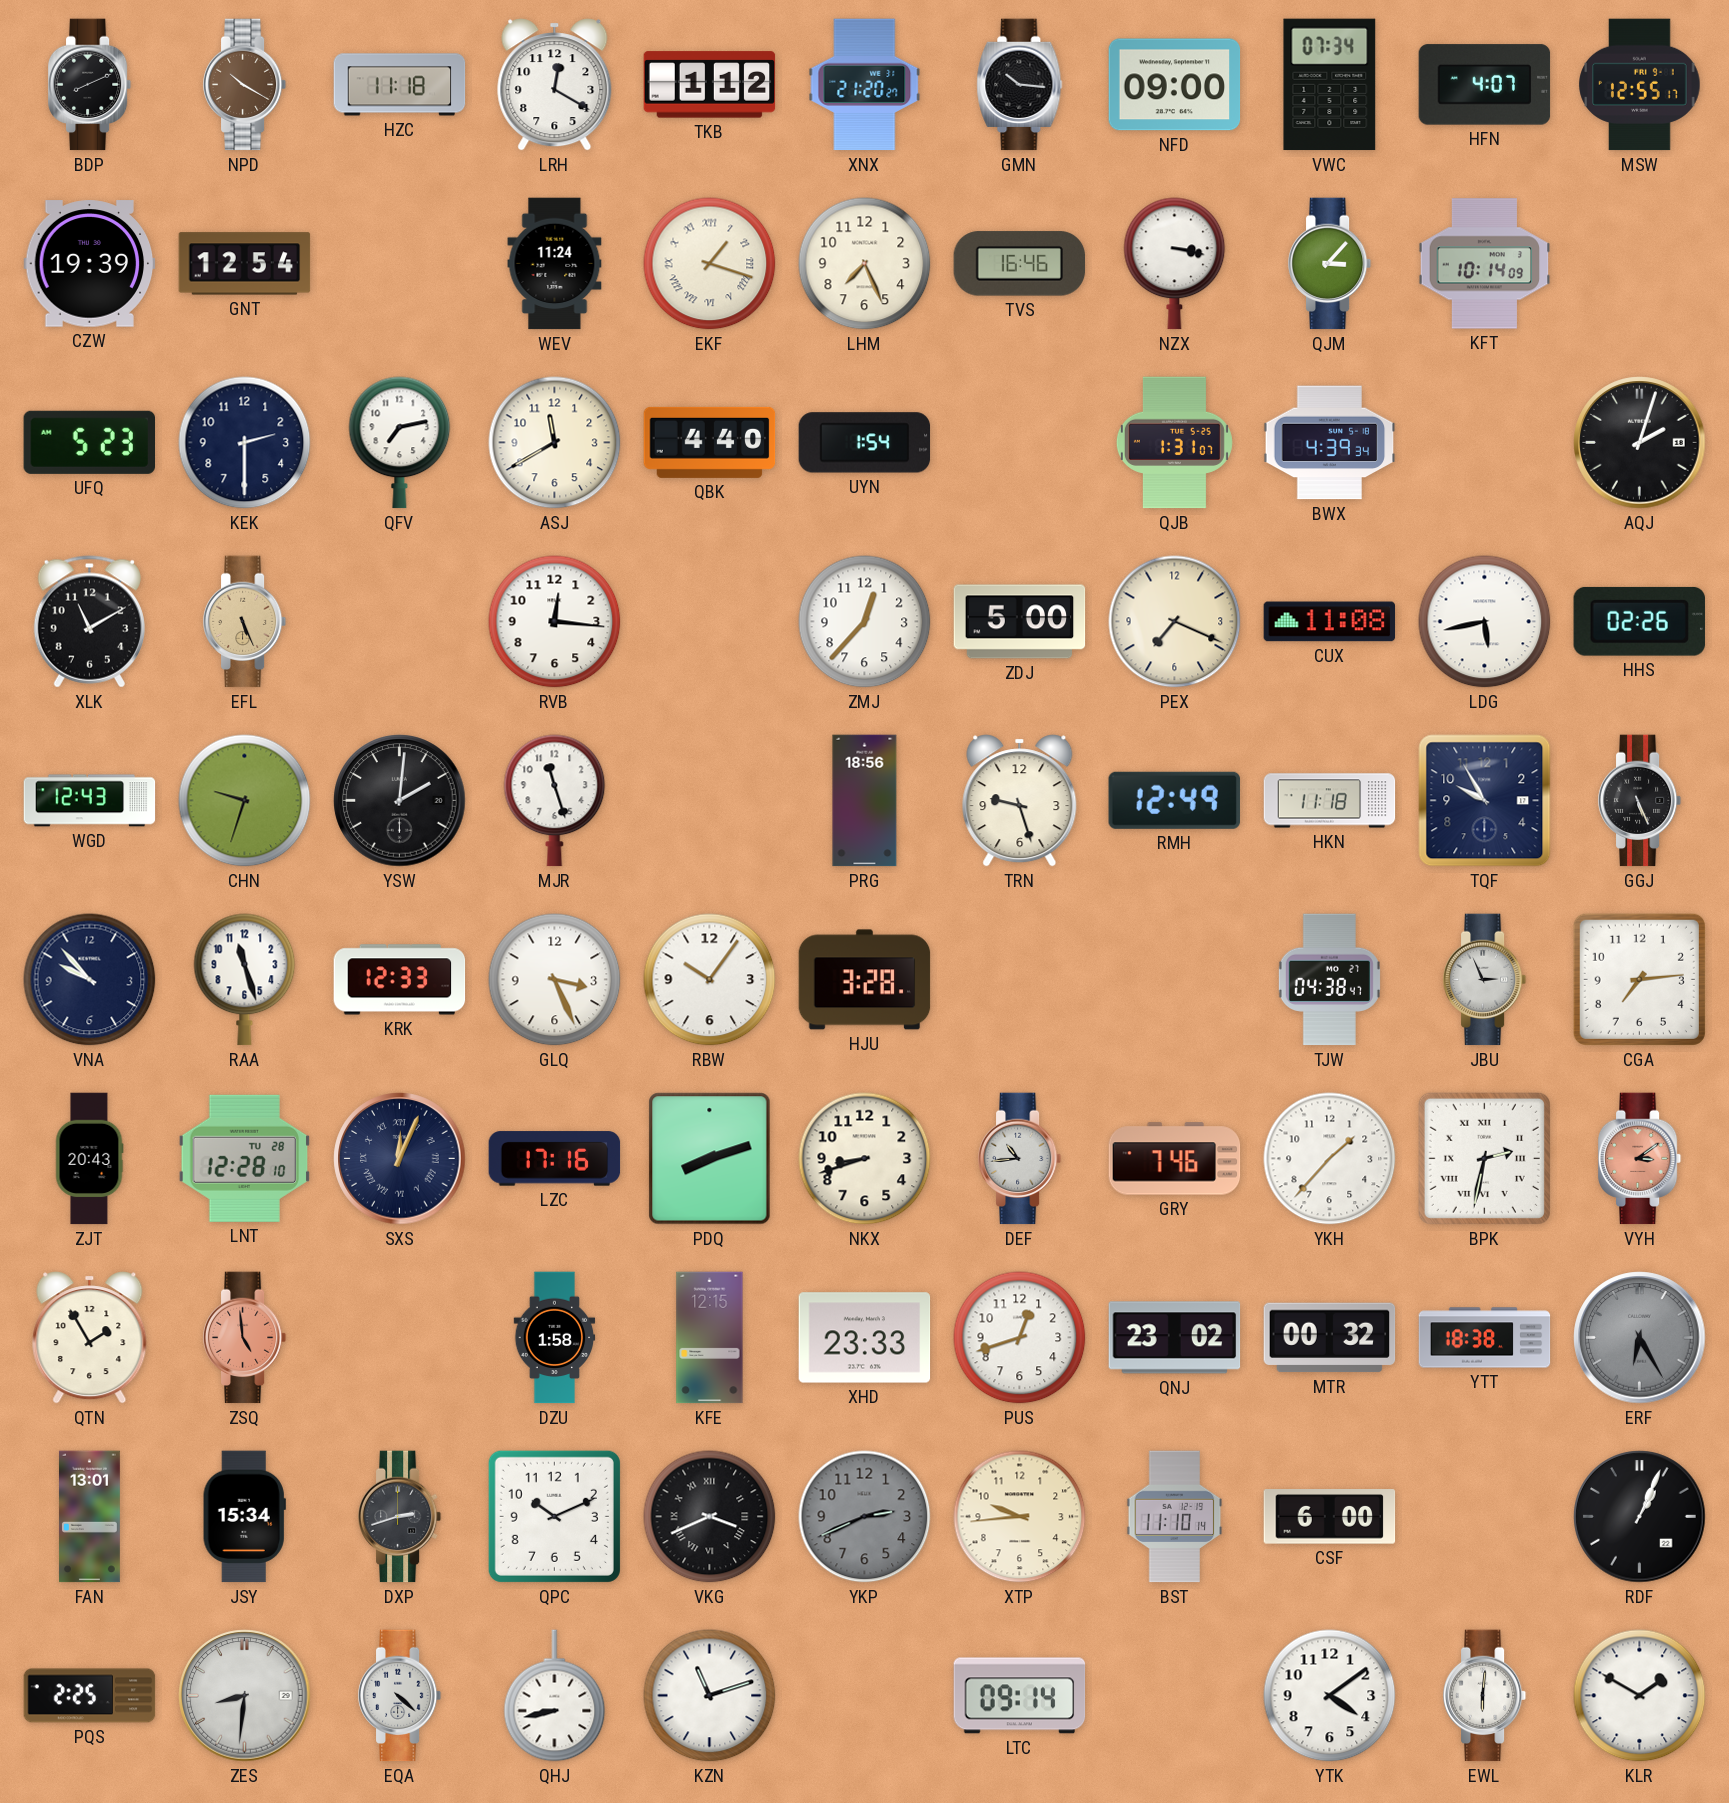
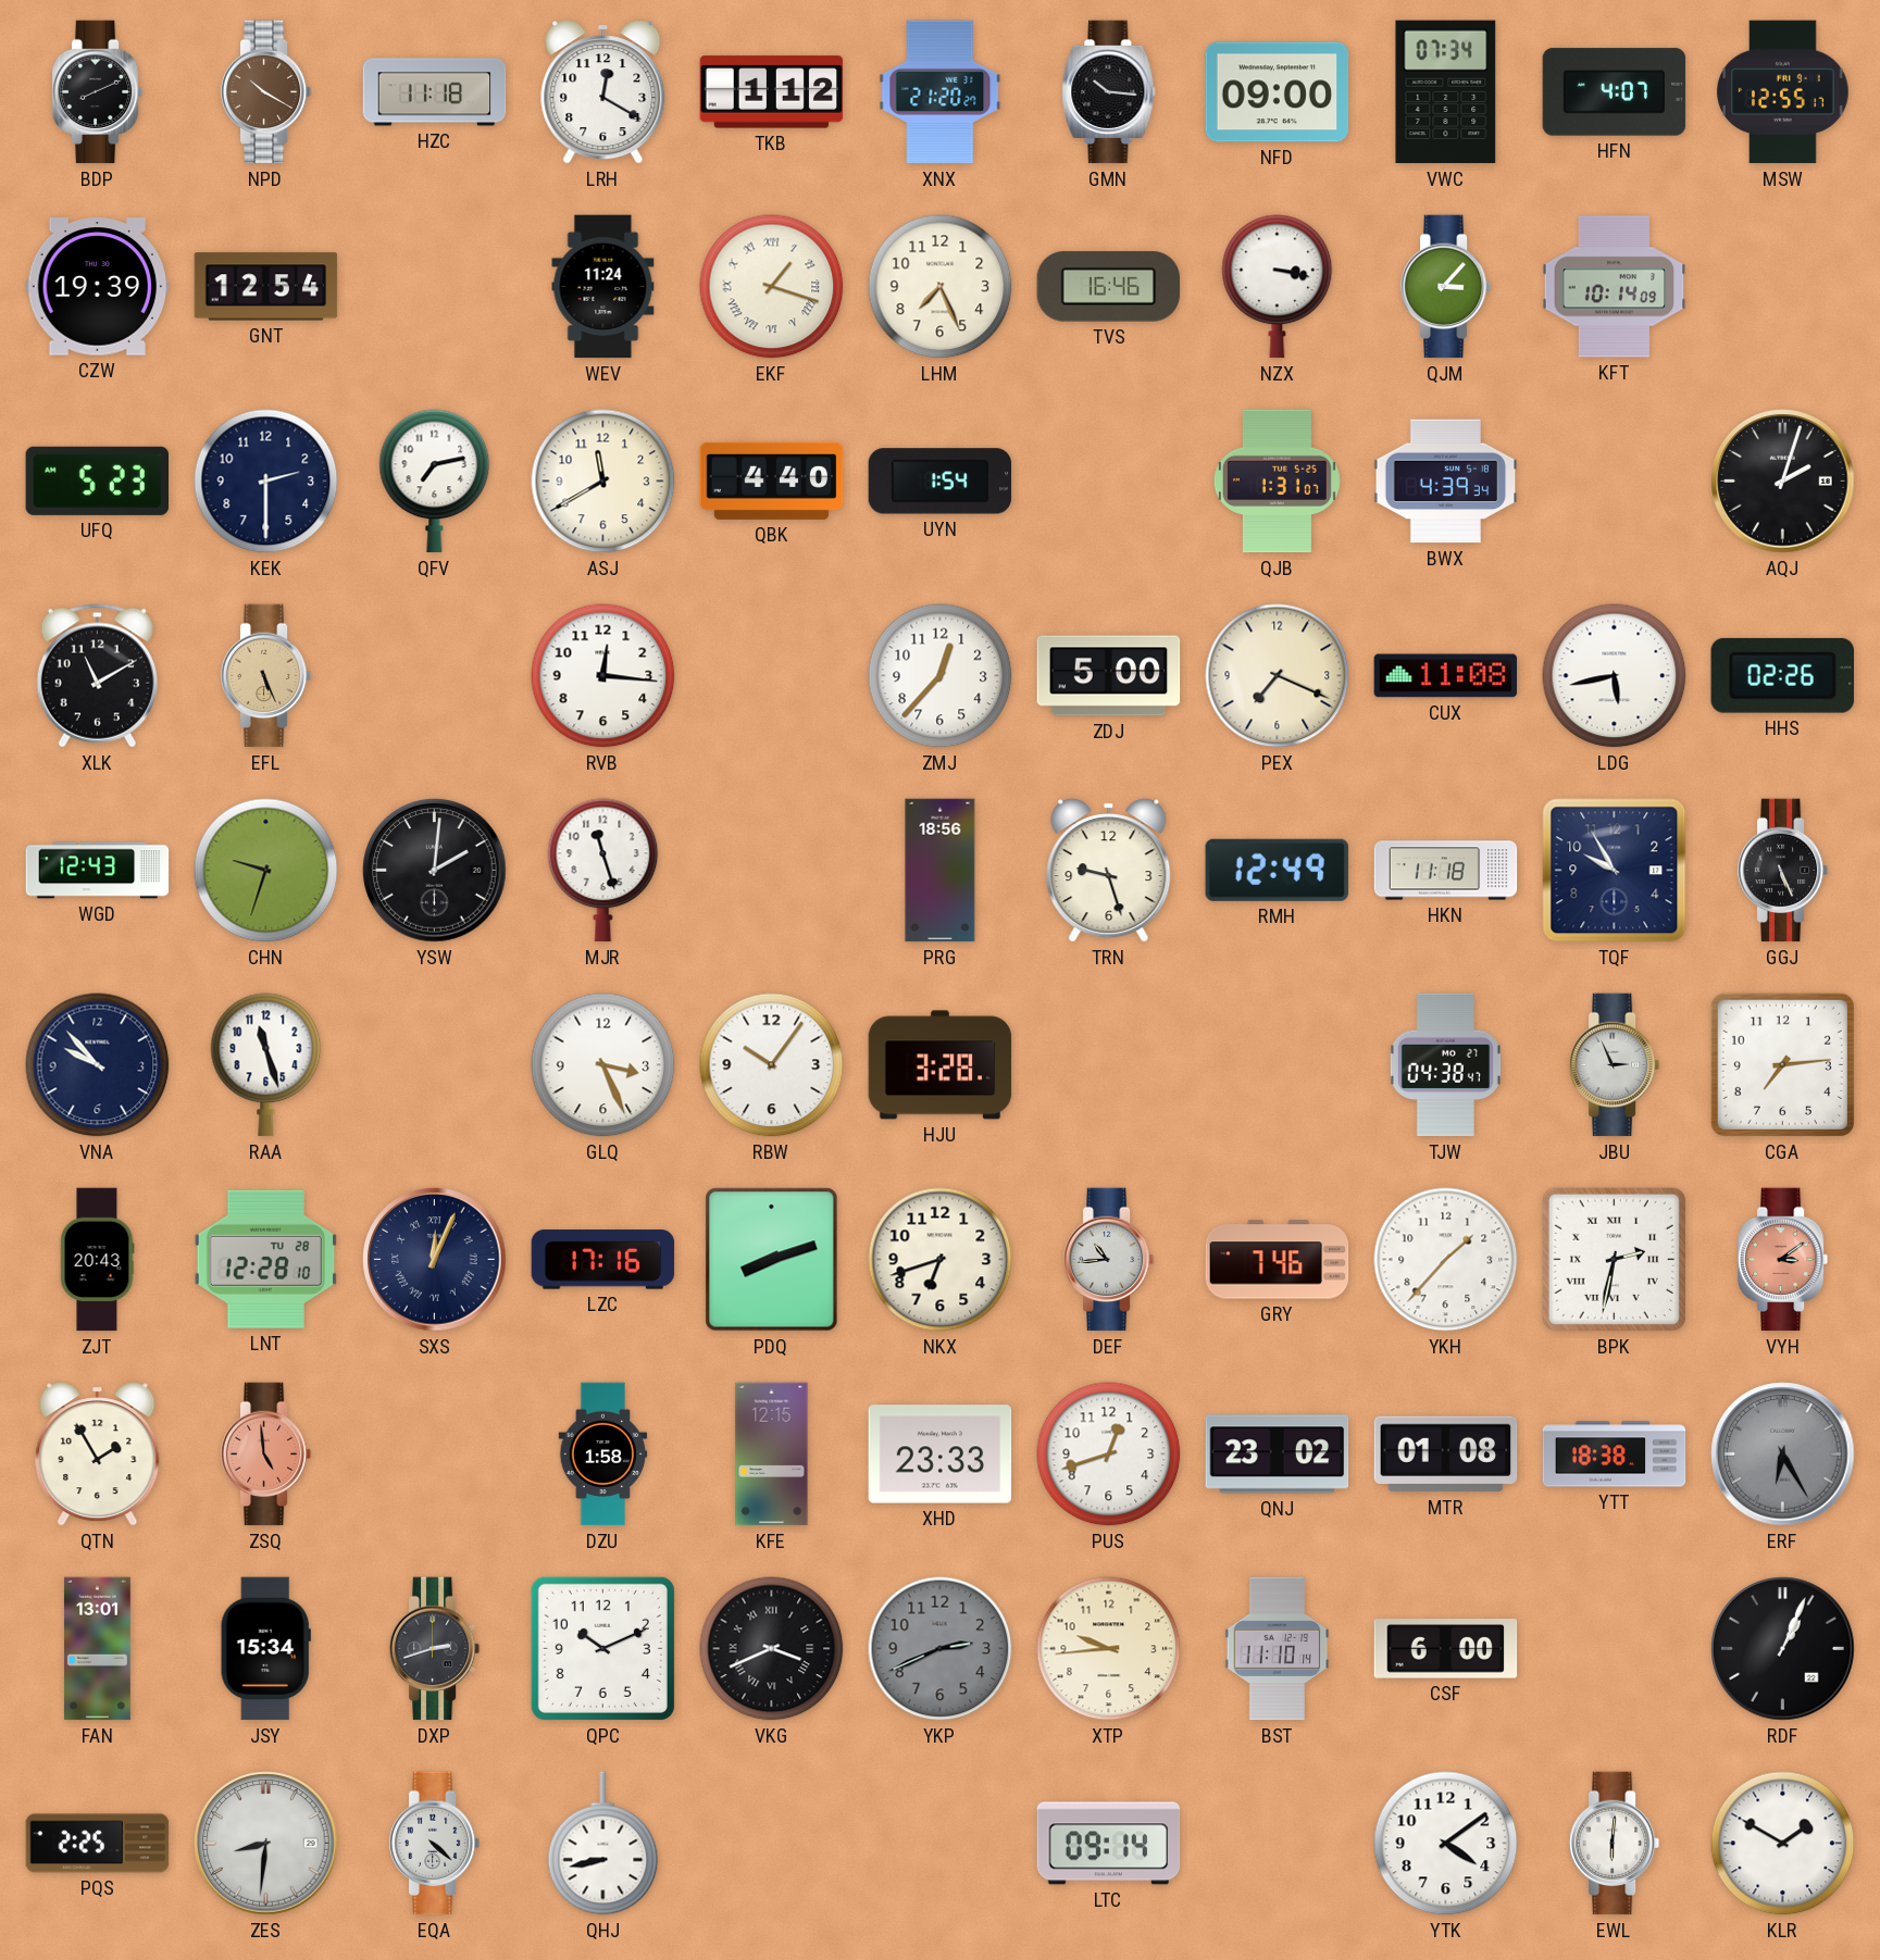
KRK: 12:33 -> none
NKX: 8:42 -> 6:42
MTR: 00:32 -> 01:08
KZN: 11:12 -> none
